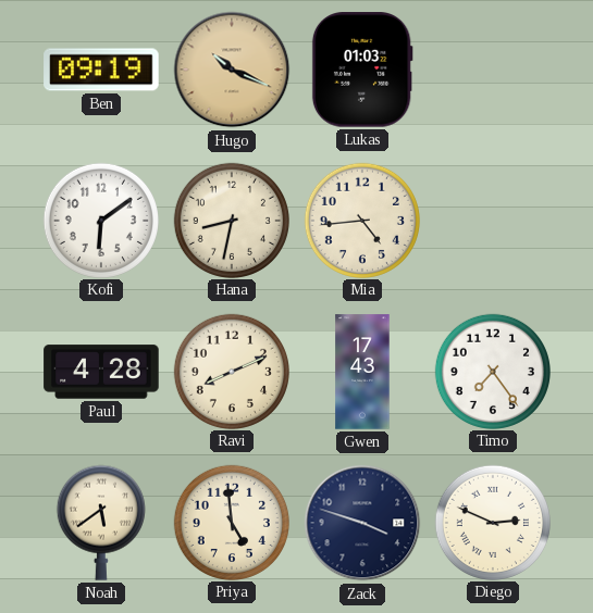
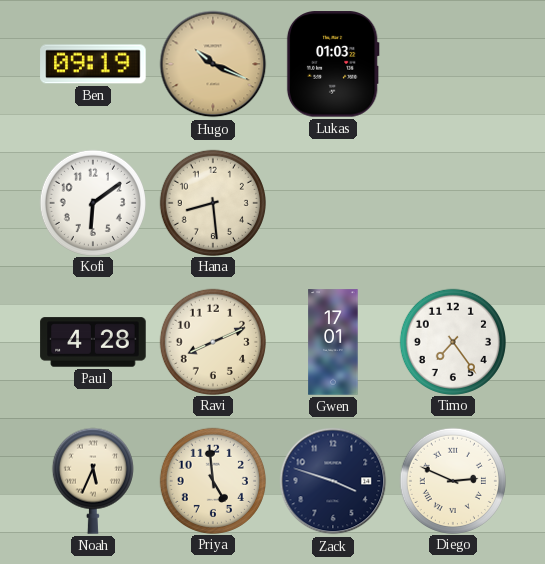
Hana: 8:32 -> 8:29
Mia: 4:44 -> none
Gwen: 17:43 -> 17:01
Noah: 5:39 -> 5:34
